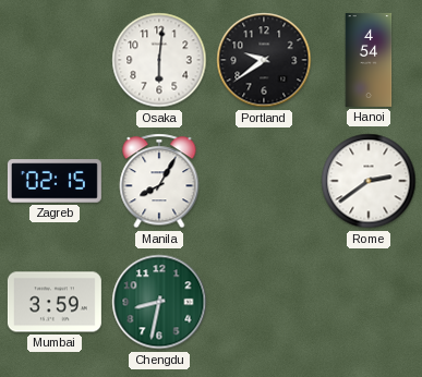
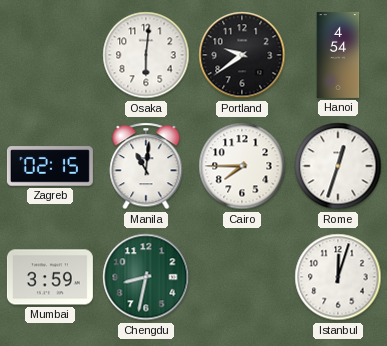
Manila: 8:05 -> 11:01
Cairo: none -> 7:45
Rome: 2:39 -> 12:33
Istanbul: none -> 12:03
